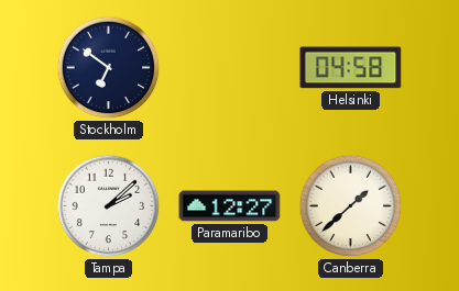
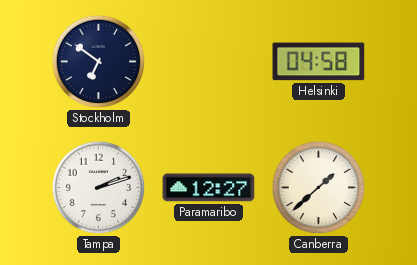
Tampa: 2:08 -> 2:12
